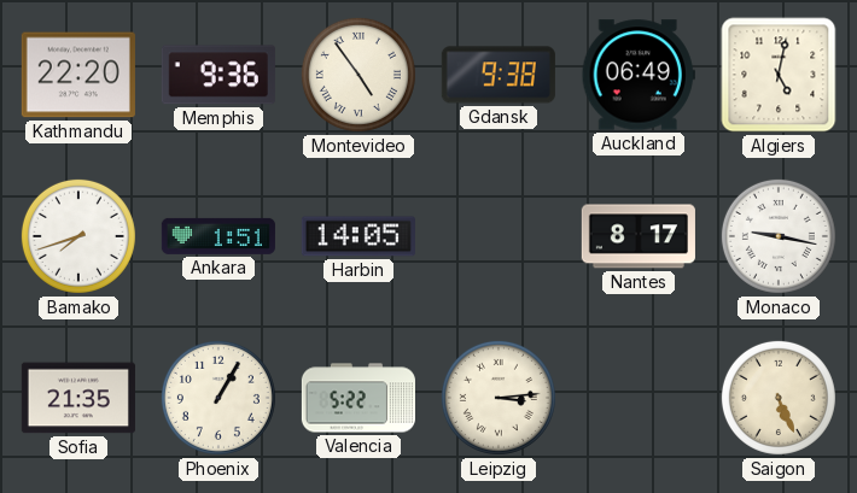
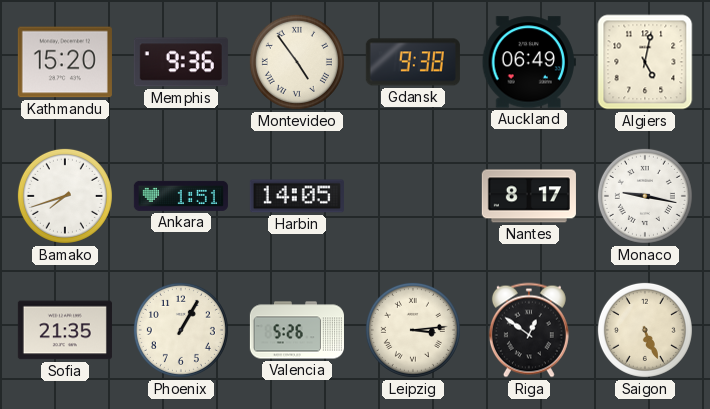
Kathmandu: 22:20 -> 15:20
Valencia: 5:22 -> 5:26
Riga: none -> 12:51
